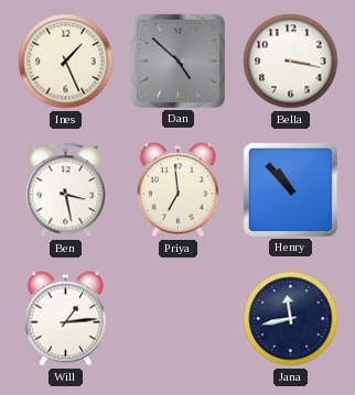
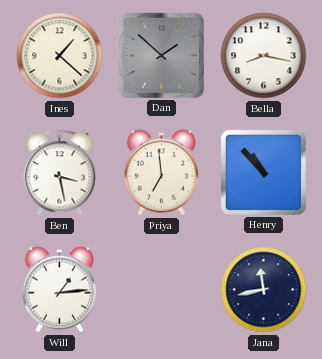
Ines: 1:26 -> 1:22
Dan: 4:52 -> 1:52
Bella: 3:17 -> 8:17
